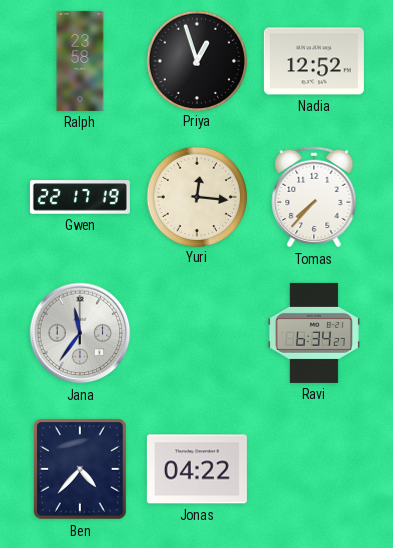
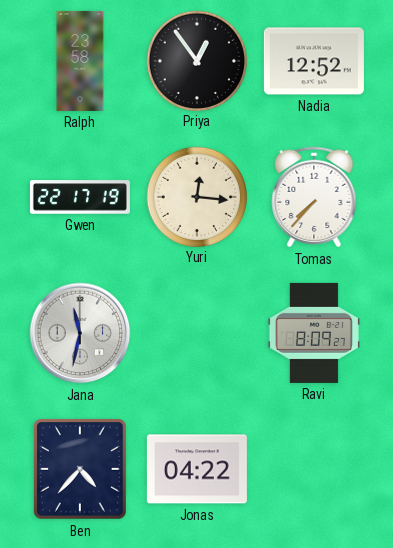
Priya: 12:57 -> 12:54
Jana: 11:36 -> 11:32
Ravi: 6:34 -> 8:09
